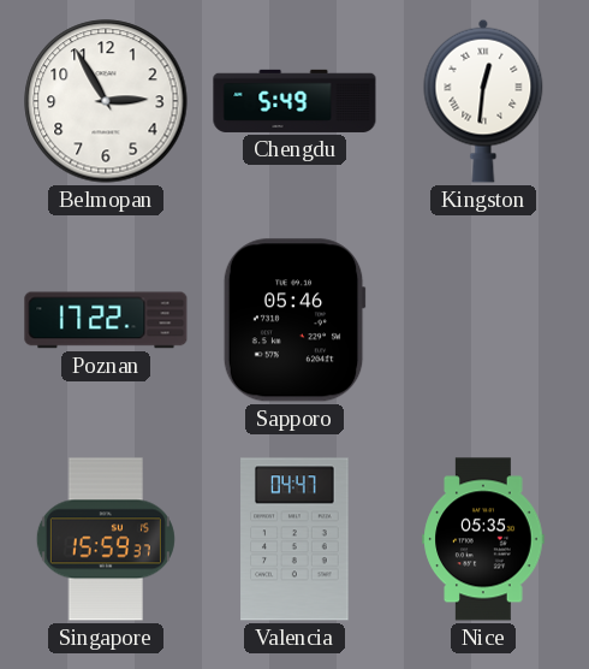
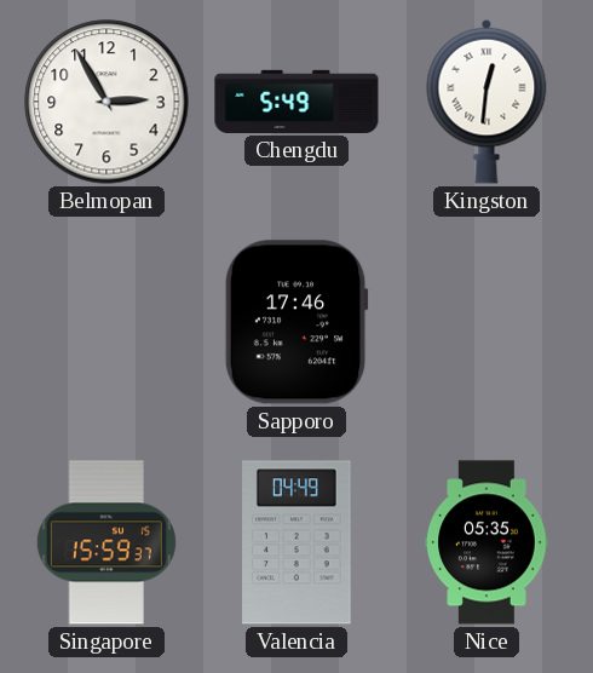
Poznan: 17:22 -> none
Sapporo: 05:46 -> 17:46
Valencia: 04:47 -> 04:49
